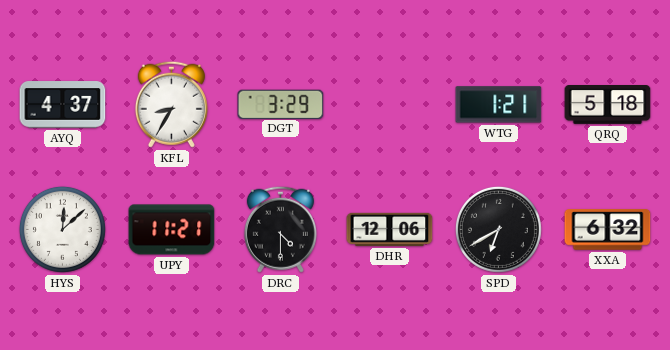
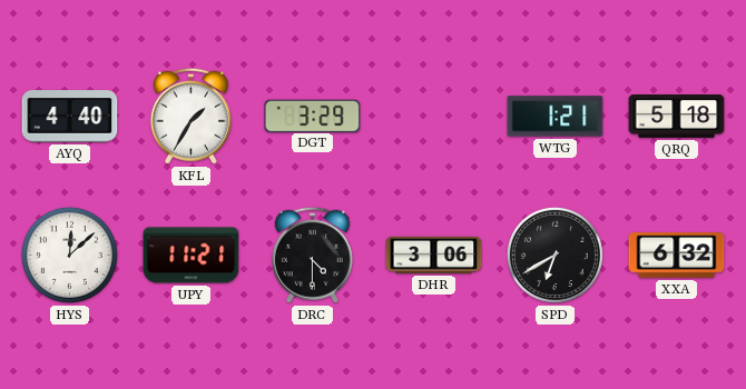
AYQ: 4:37 -> 4:40
KFL: 8:35 -> 1:35
DHR: 12:06 -> 3:06
